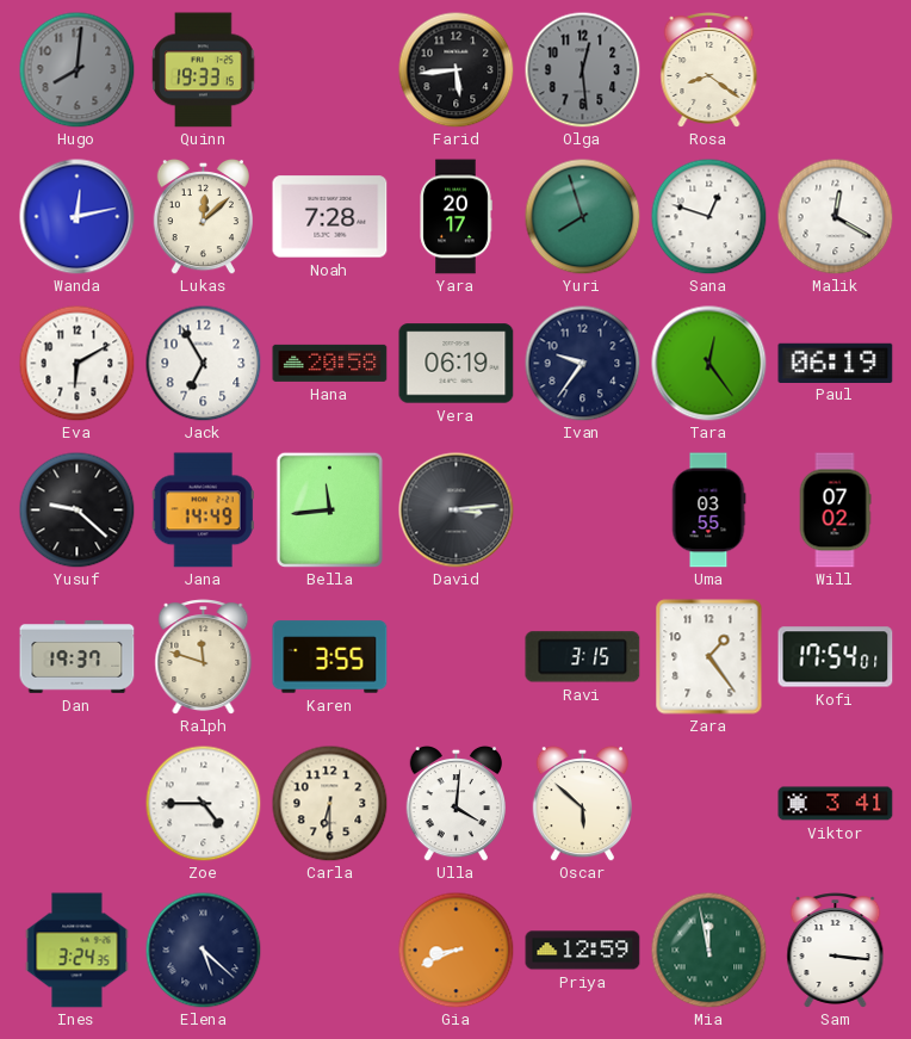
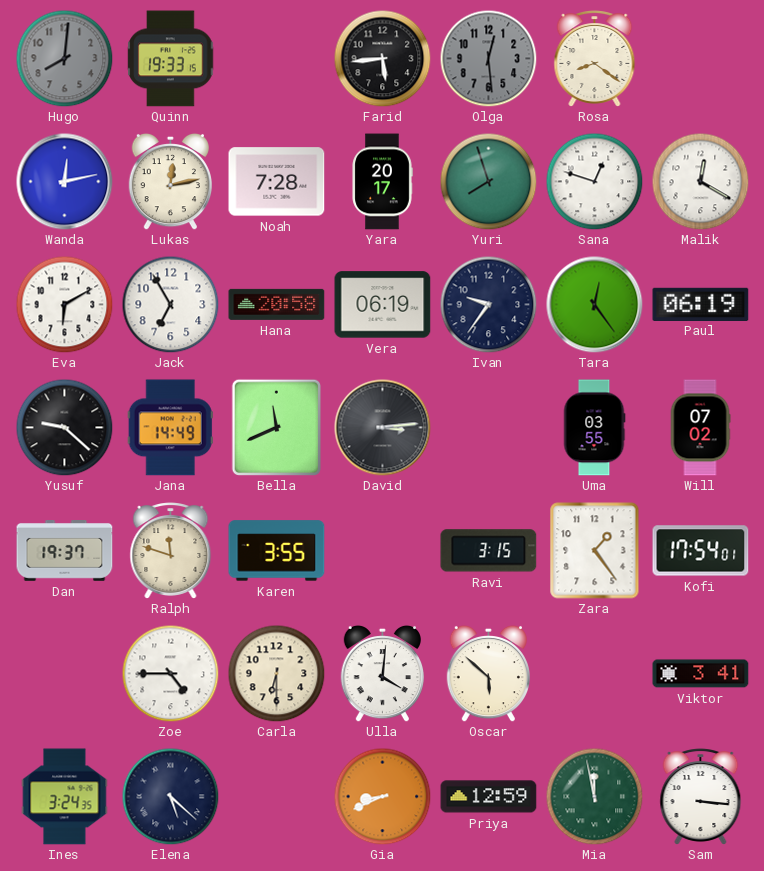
Lukas: 12:08 -> 12:13
Bella: 11:44 -> 11:41
